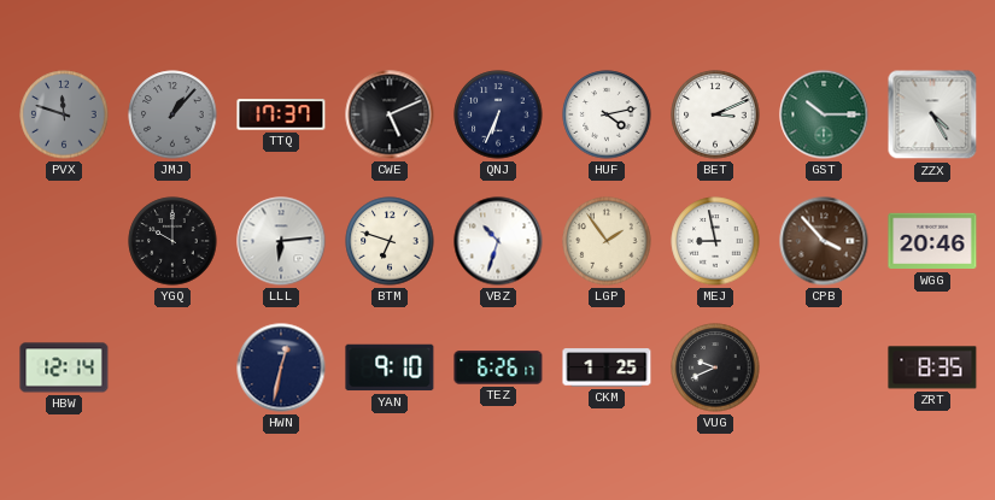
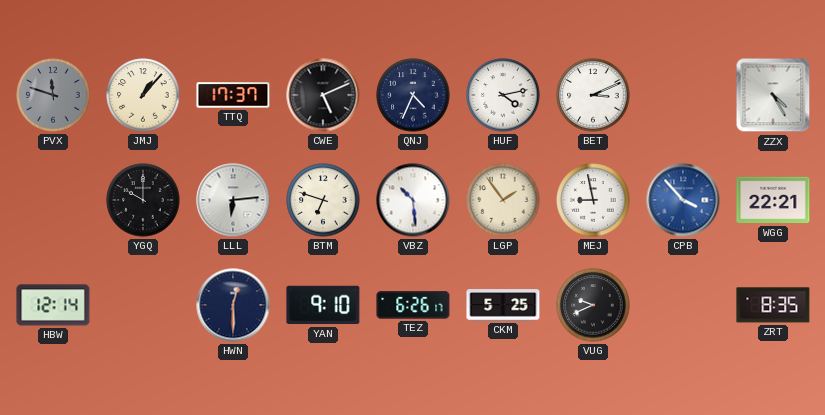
JMJ dial: grey -> cream
QNJ: 6:34 -> 4:34
GST: 10:15 -> none
VBZ: 10:33 -> 10:29
CPB dial: brown -> blue
WGG: 20:46 -> 22:21
HWN: 12:32 -> 12:30
CKM: 1:25 -> 5:25
